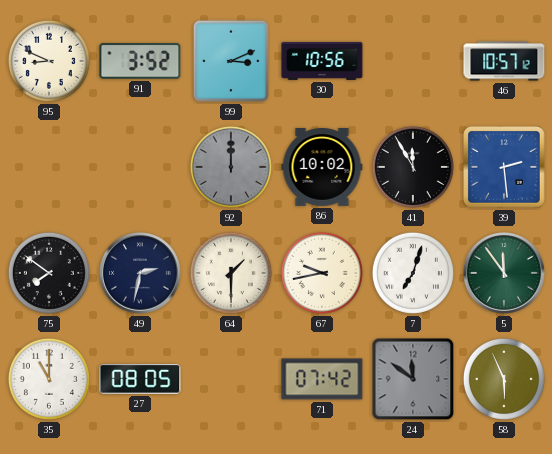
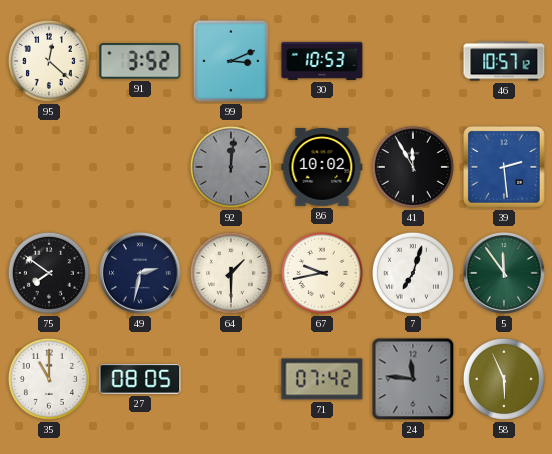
95: 8:49 -> 12:22
30: 10:56 -> 10:53
92: 12:00 -> 12:01
24: 11:51 -> 11:46
